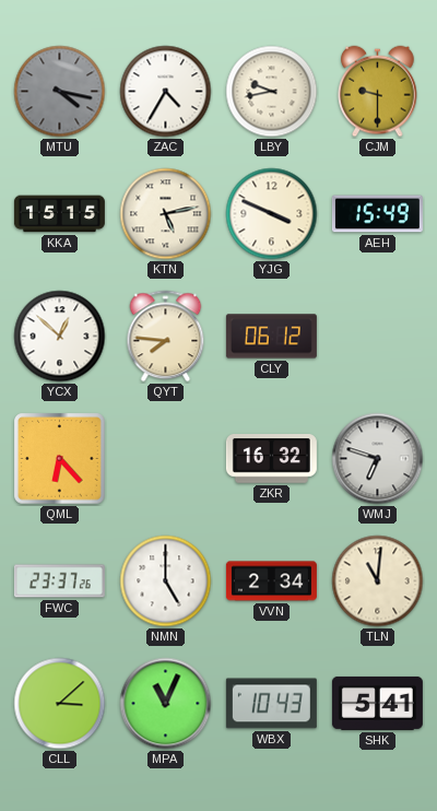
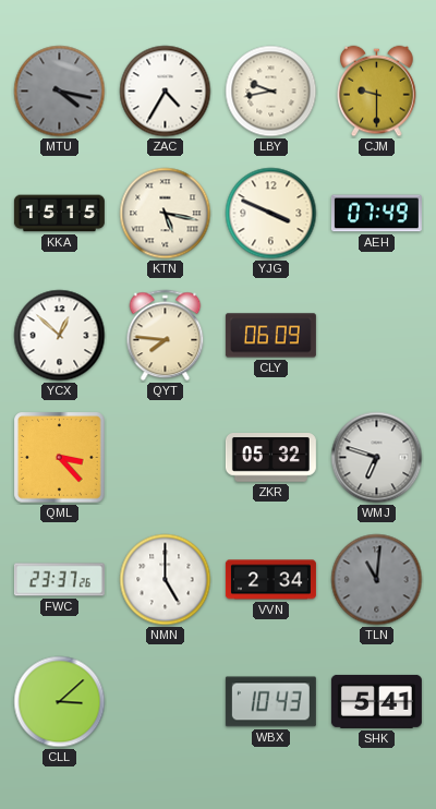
KTN: 5:13 -> 5:17
AEH: 15:49 -> 07:49
CLY: 06:12 -> 06:09
QML: 6:23 -> 3:23
ZKR: 16:32 -> 05:32
TLN dial: cream -> grey
MPA: 11:04 -> none
